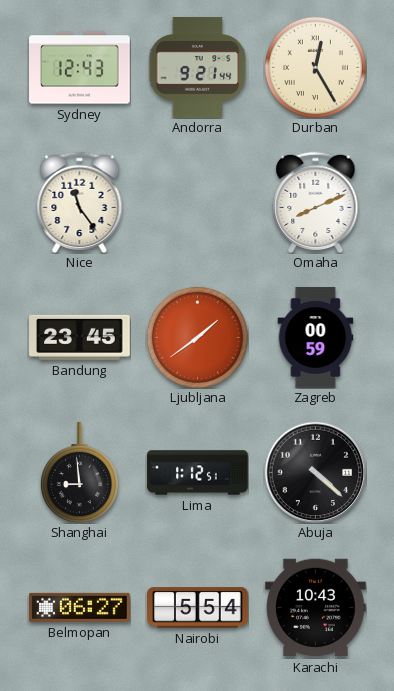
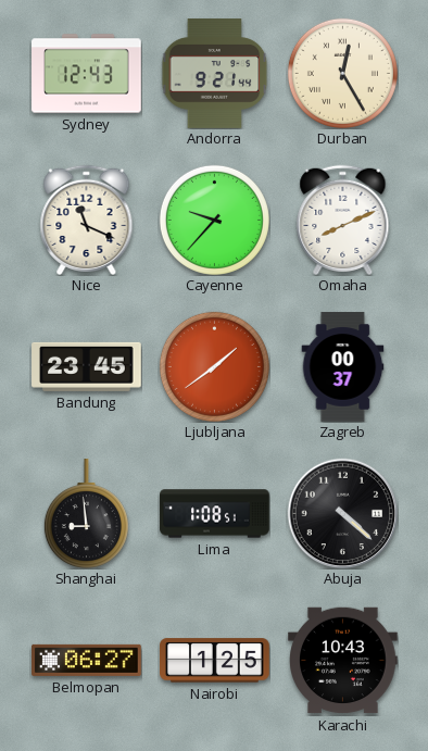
Nice: 11:24 -> 11:19
Cayenne: none -> 9:37
Zagreb: 00:59 -> 00:37
Lima: 1:12 -> 1:08
Nairobi: 5:54 -> 1:25
